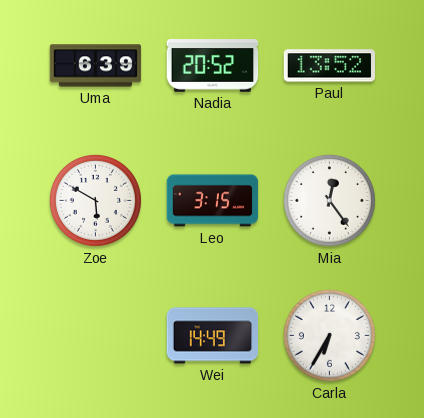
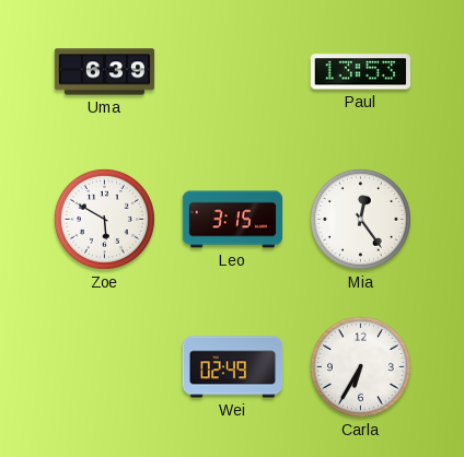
Nadia: 20:52 -> none
Paul: 13:52 -> 13:53
Wei: 14:49 -> 02:49
